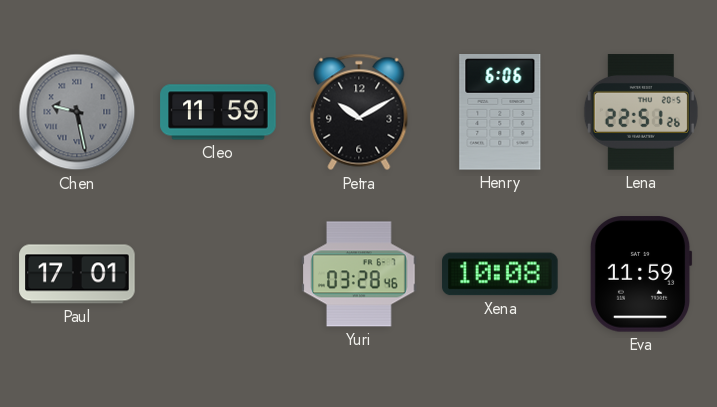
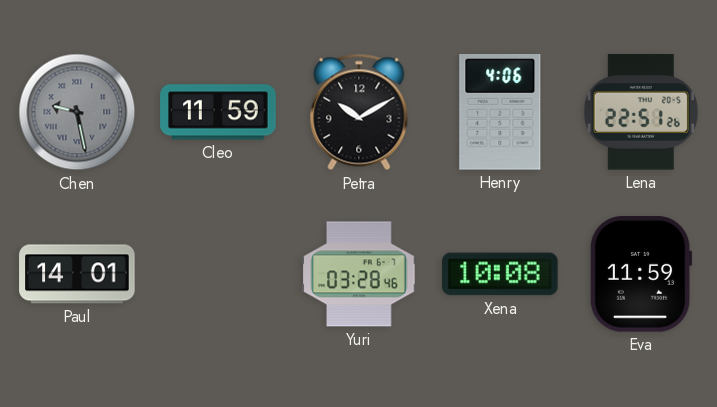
Henry: 6:06 -> 4:06
Paul: 17:01 -> 14:01
